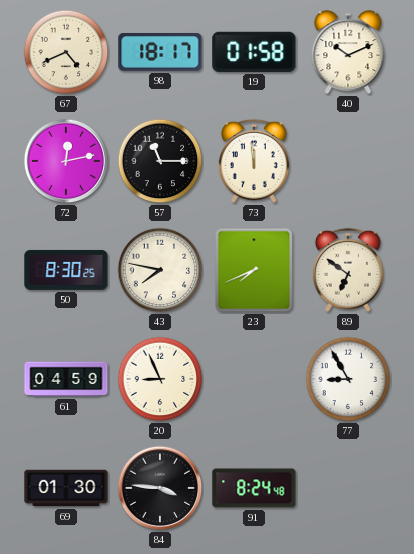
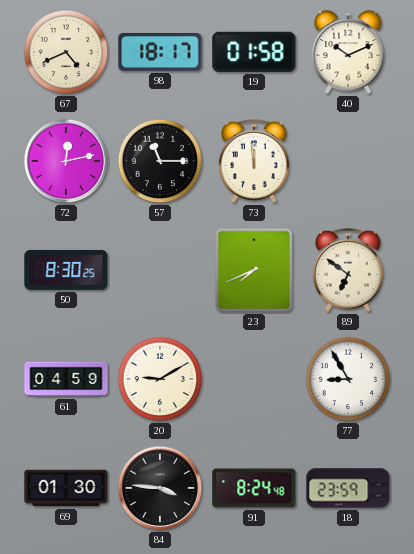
43: 7:47 -> none
20: 8:56 -> 9:10
18: none -> 23:59
